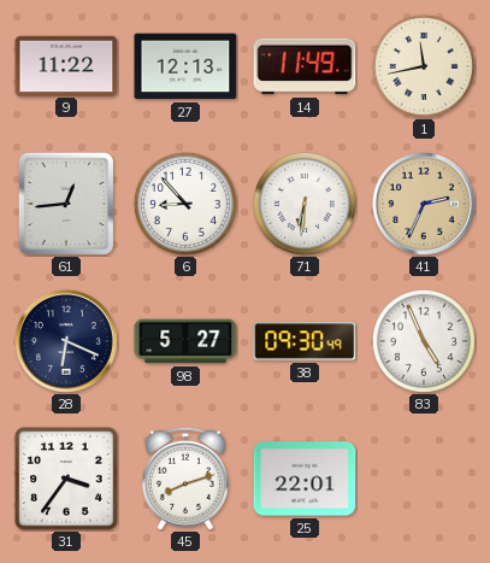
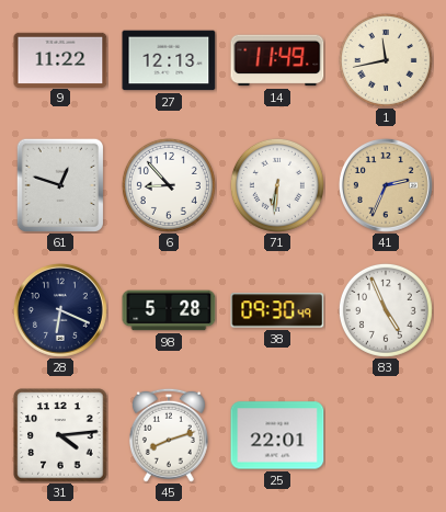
61: 12:44 -> 12:48
98: 5:27 -> 5:28
31: 3:36 -> 4:14
